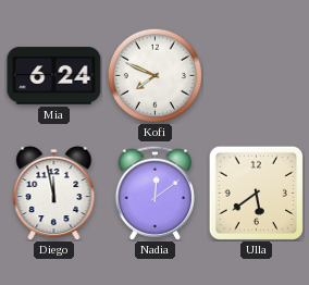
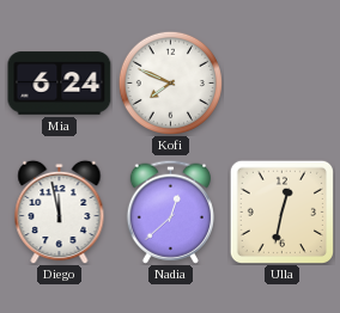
Nadia: 12:09 -> 12:38
Ulla: 5:39 -> 12:32
